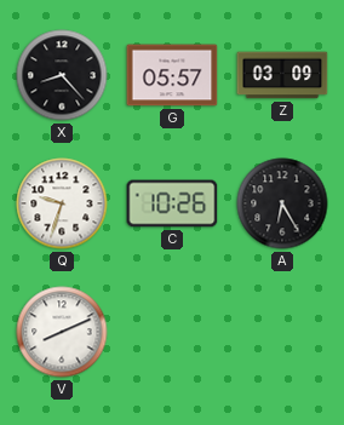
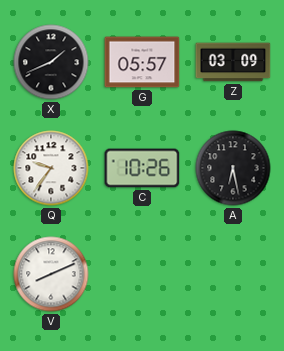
X: 8:23 -> 1:41
Q: 9:33 -> 9:36
A: 6:25 -> 6:28
